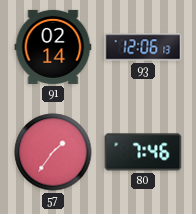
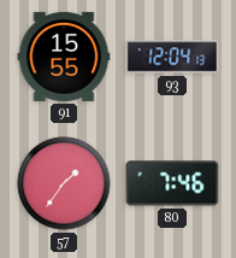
91: 02:14 -> 15:55
93: 12:06 -> 12:04
